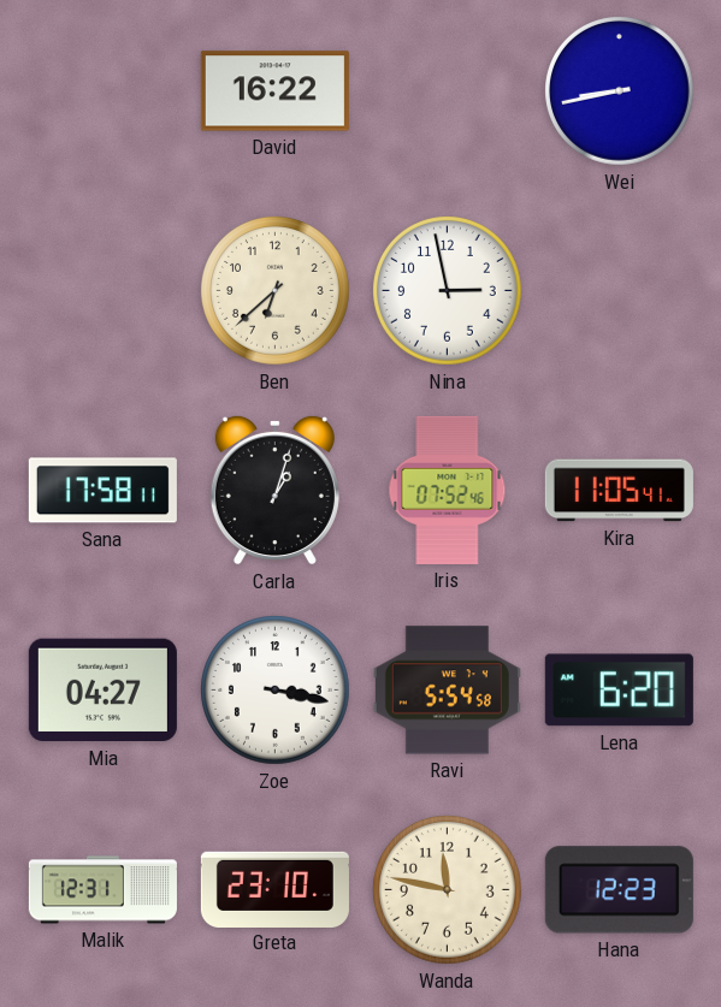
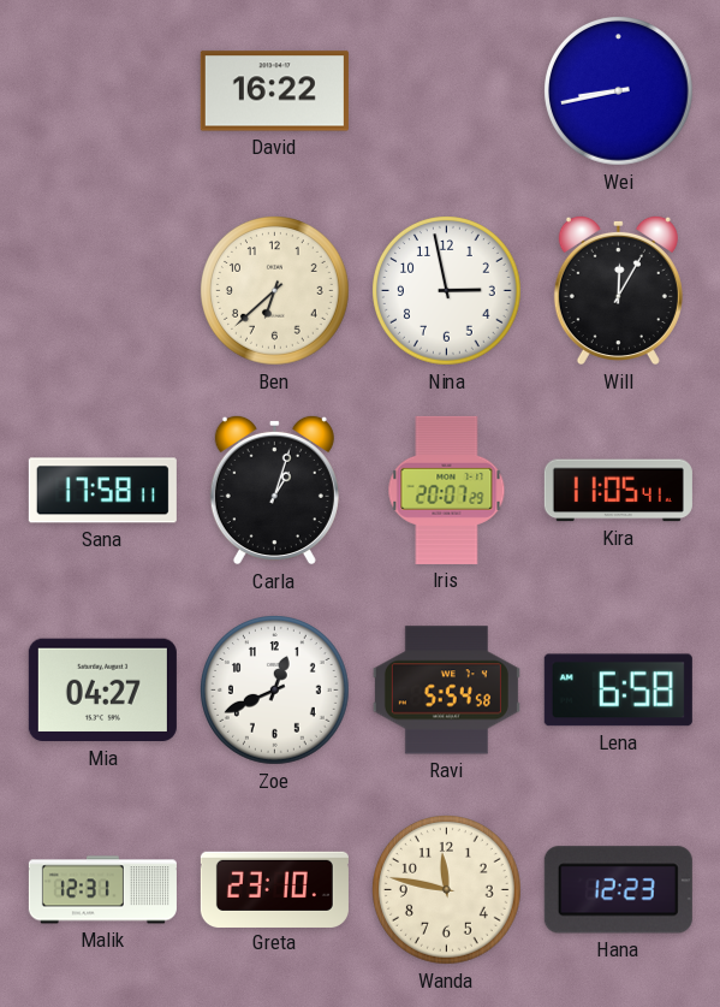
Will: none -> 12:05
Iris: 07:52 -> 20:07
Zoe: 3:17 -> 12:41
Lena: 6:20 -> 6:58
